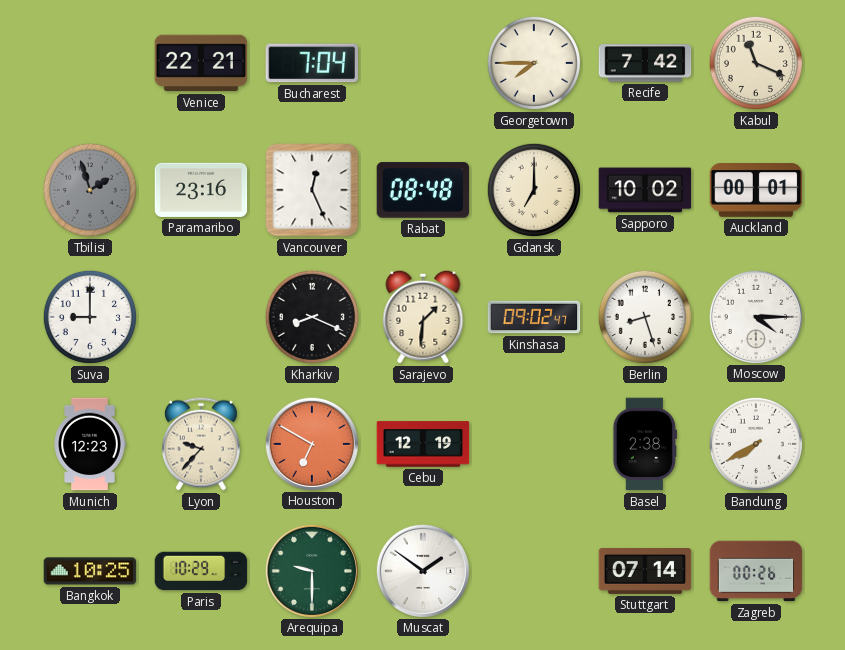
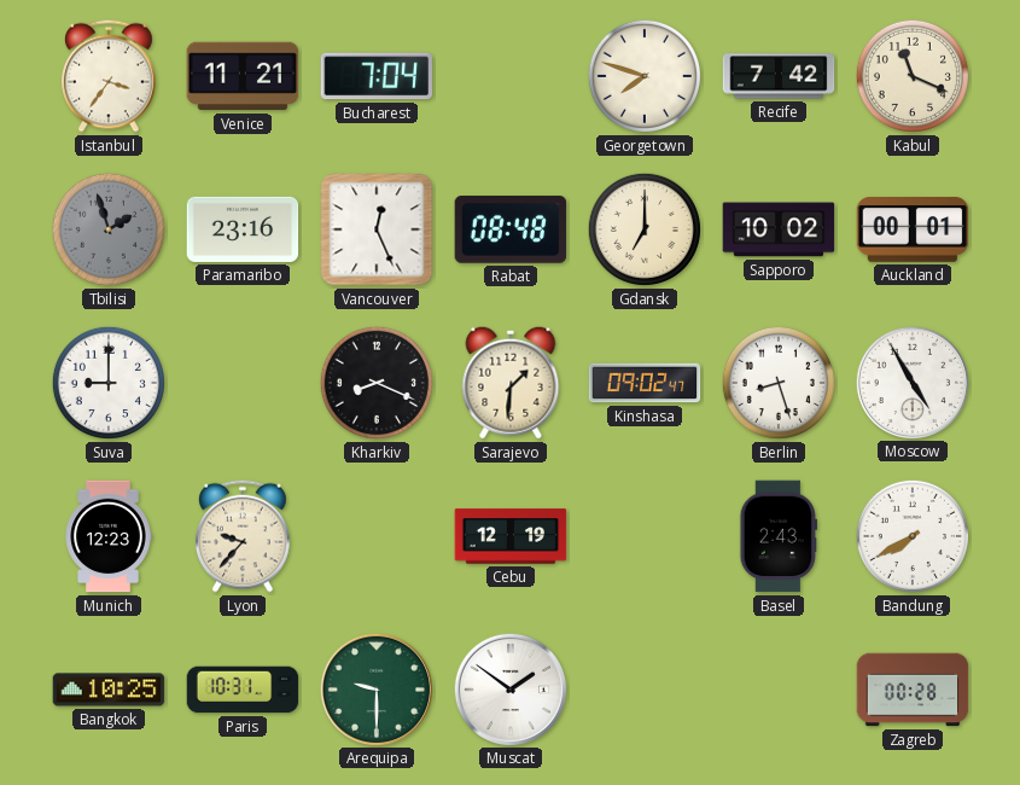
Istanbul: none -> 3:36
Venice: 22:21 -> 11:21
Georgetown: 7:45 -> 7:48
Moscow: 4:15 -> 4:55
Houston: 6:50 -> none
Basel: 2:38 -> 2:43
Paris: 10:29 -> 10:31
Stuttgart: 07:14 -> none
Zagreb: 00:26 -> 00:28
